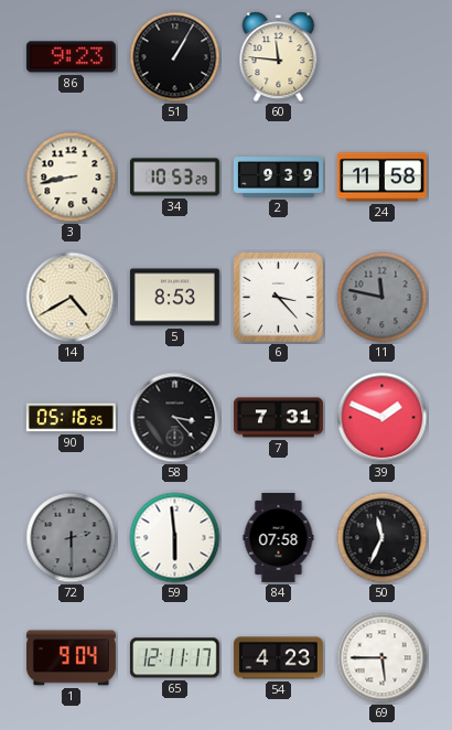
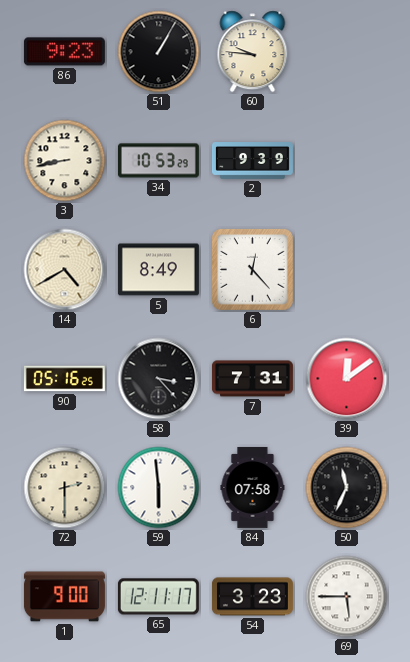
60: 11:46 -> 9:46
24: 11:58 -> none
5: 8:53 -> 8:49
6: 3:23 -> 12:23
11: 11:47 -> none
39: 1:49 -> 12:09
72 dial: grey -> cream
1: 9:04 -> 9:00
54: 4:23 -> 3:23
